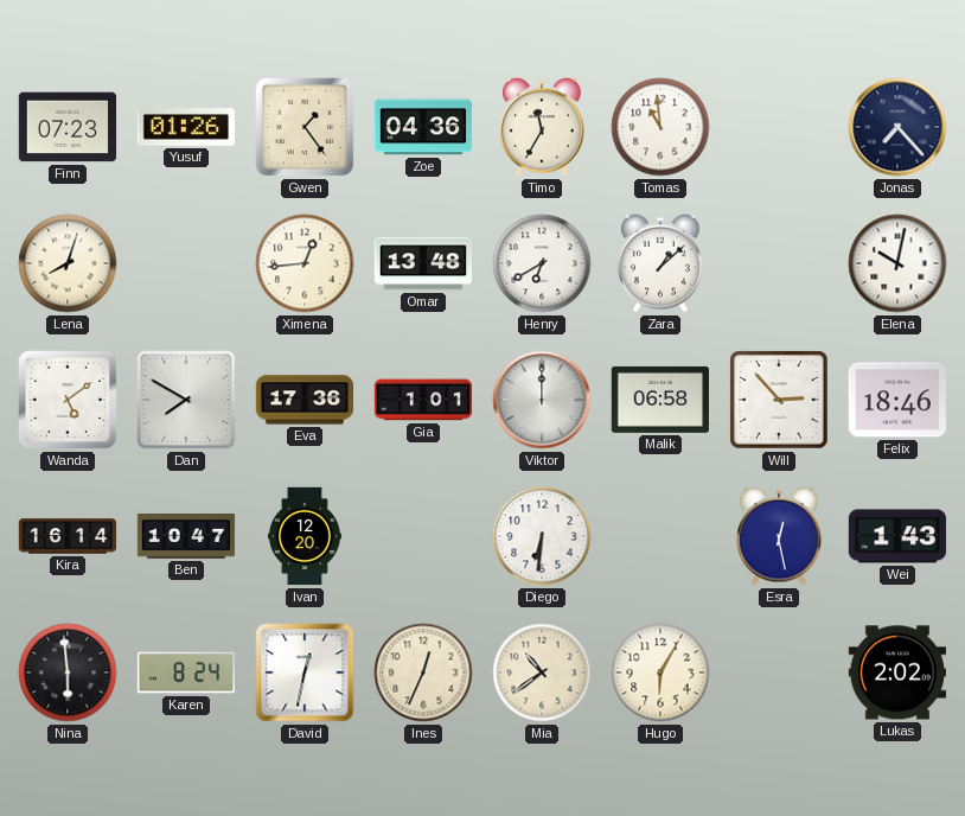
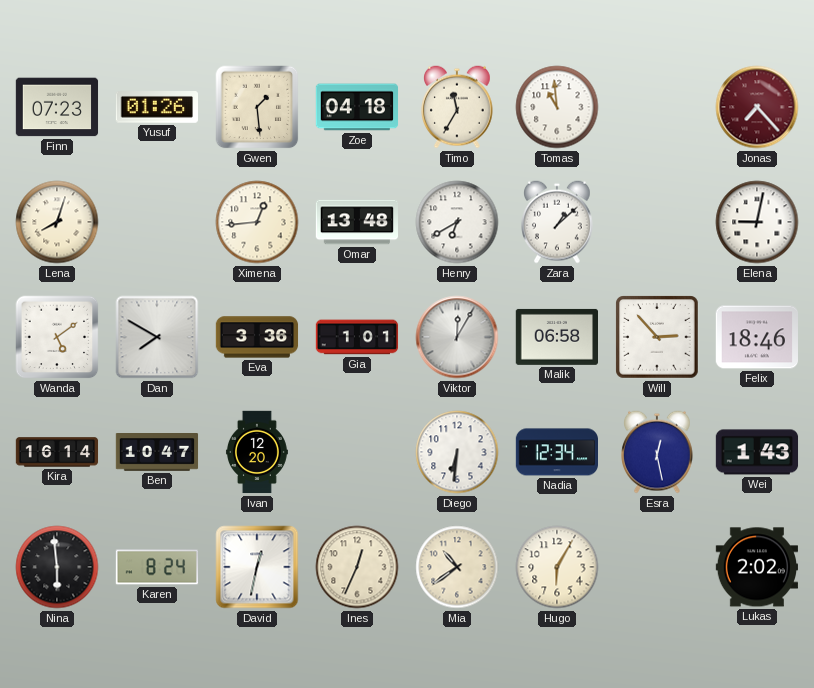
Gwen: 1:24 -> 1:29
Zoe: 04:36 -> 04:18
Jonas dial: navy -> burgundy
Elena: 10:02 -> 9:02
Eva: 17:36 -> 3:36
Viktor: 12:00 -> 12:05
Nadia: none -> 12:34
